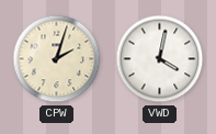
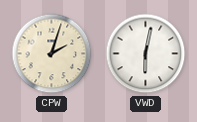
VWD: 4:02 -> 6:02
